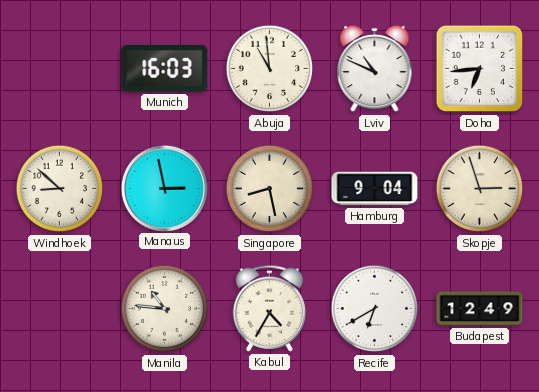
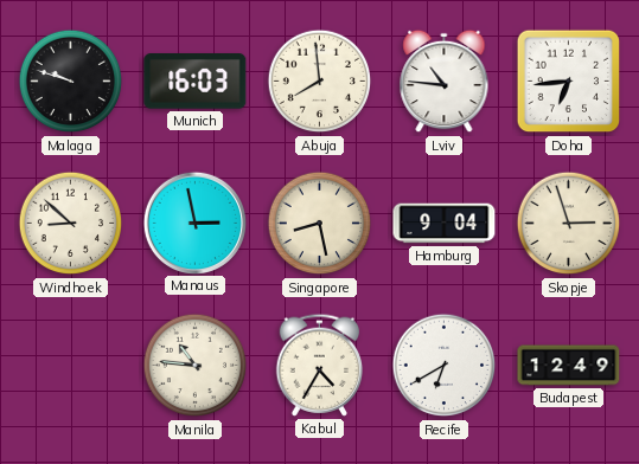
Malaga: none -> 9:48
Abuja: 10:59 -> 7:59
Lviv: 10:49 -> 10:46
